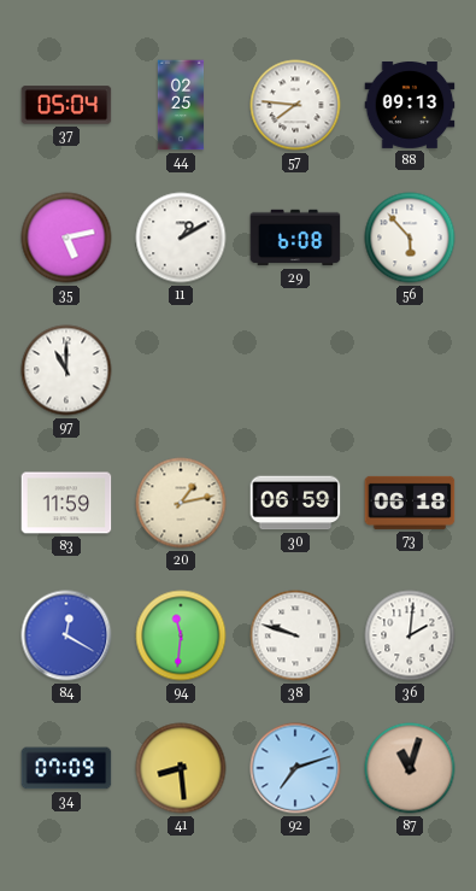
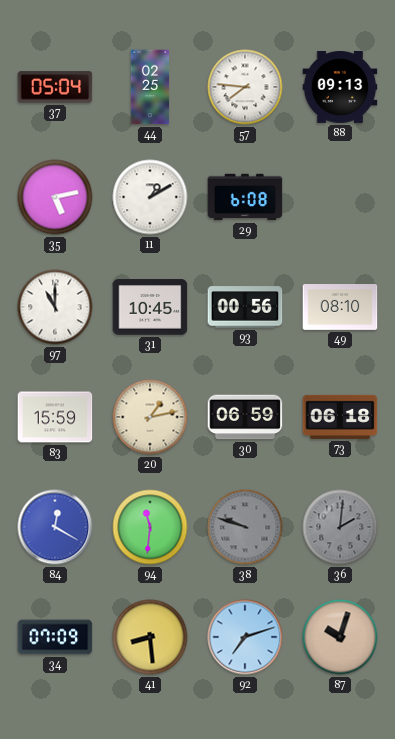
56: 5:53 -> none
31: none -> 10:45
93: none -> 00:56
49: none -> 08:10
83: 11:59 -> 15:59
38 dial: white -> grey
36 dial: white -> grey
87: 11:03 -> 10:03
